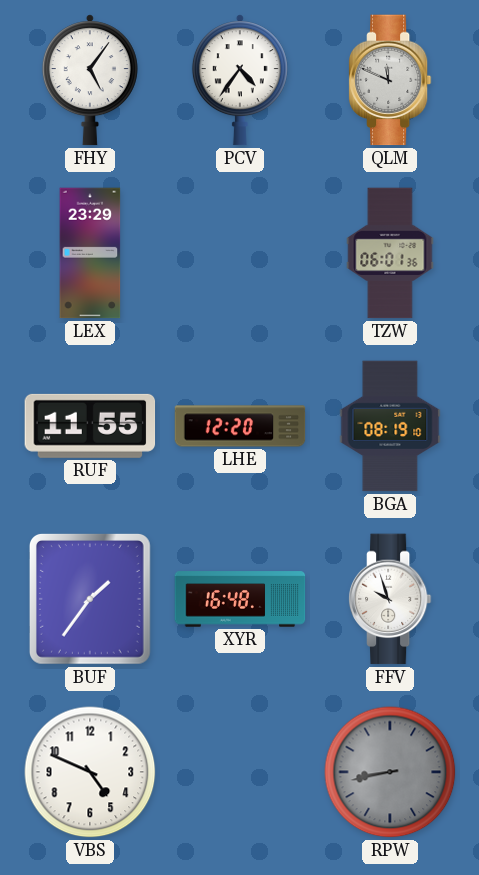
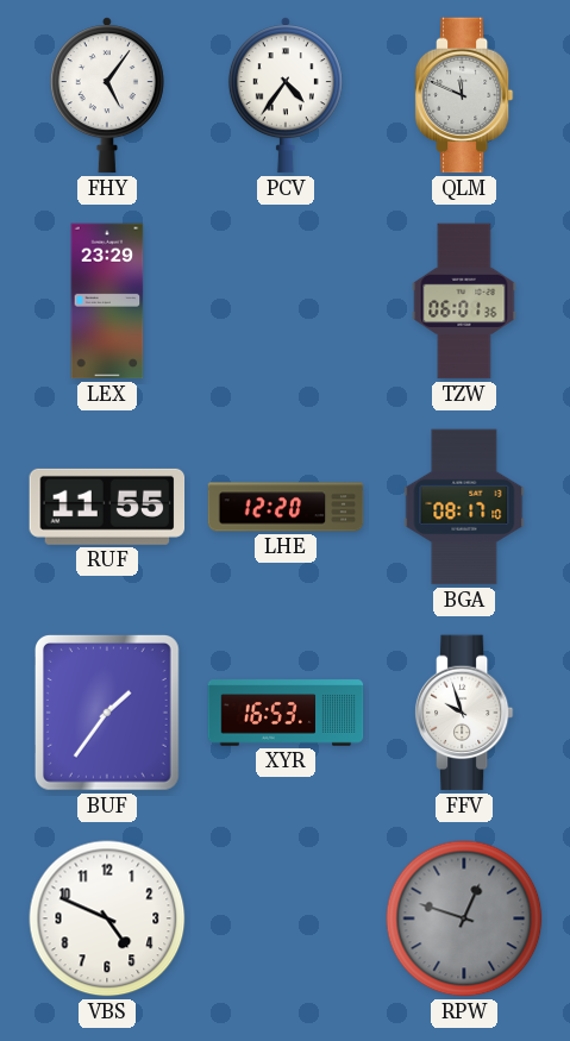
BGA: 08:19 -> 08:17
XYR: 16:48 -> 16:53
RPW: 8:43 -> 12:48
